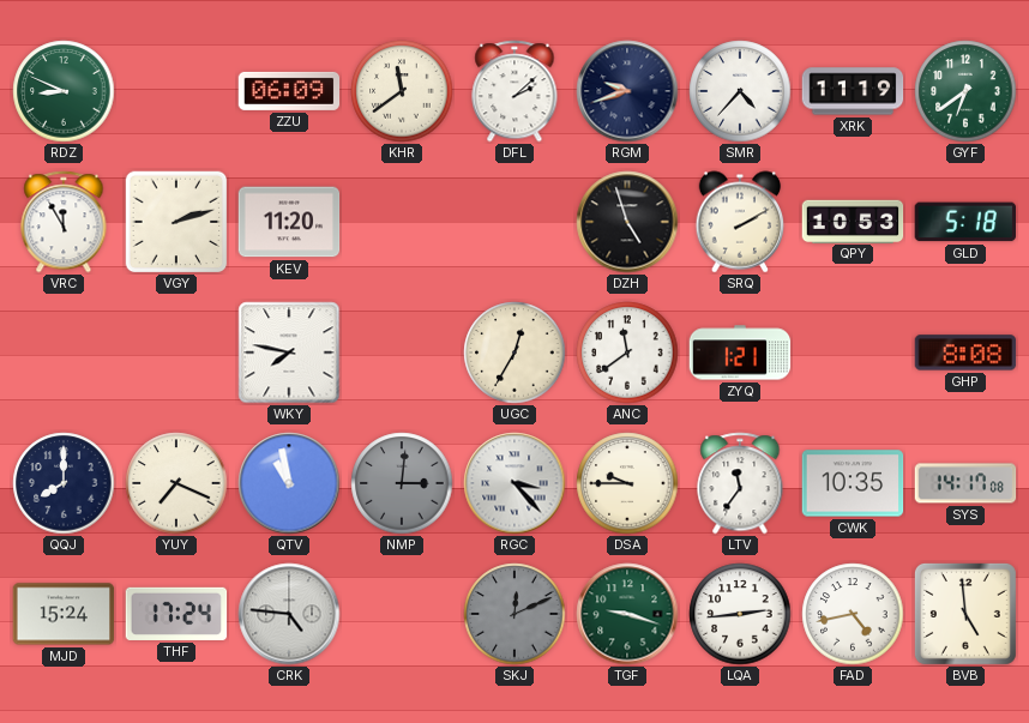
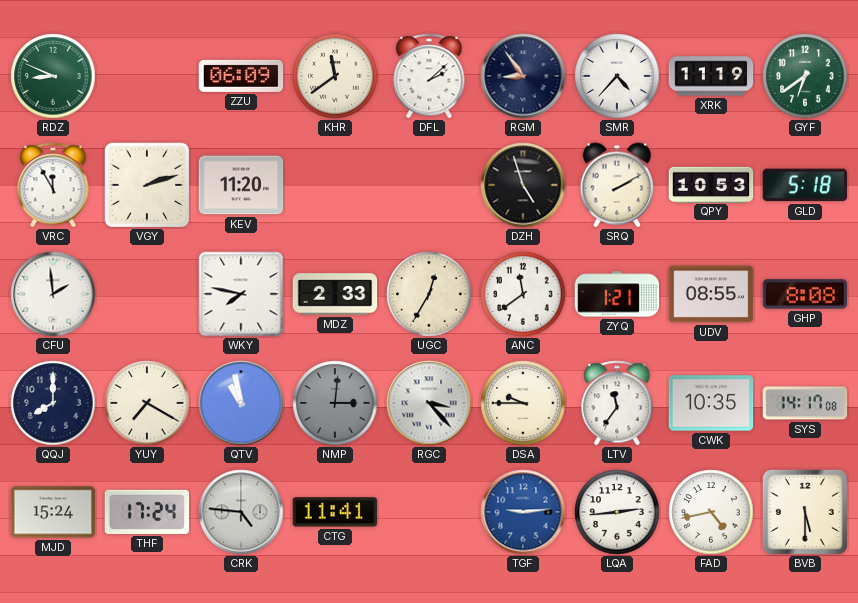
RGM: 9:42 -> 8:54
CFU: none -> 1:59
MDZ: none -> 2:33
UDV: none -> 08:55
YUY: 7:19 -> 7:20
CTG: none -> 11:41
SKJ: 12:11 -> none
TGF: 9:18 -> 9:14
TGF dial: green -> blue
BVB: 4:59 -> 5:30
